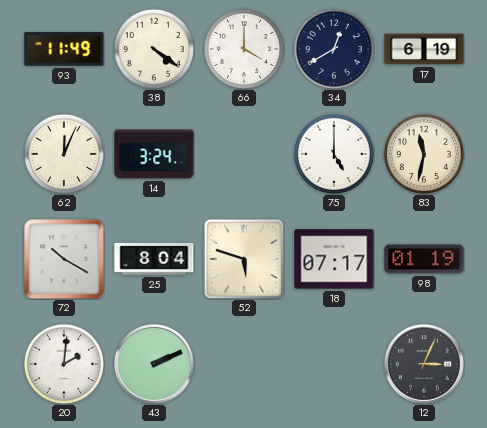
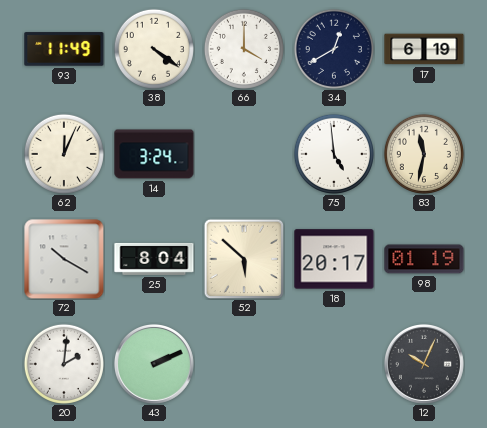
75: 5:00 -> 4:59
52: 5:48 -> 5:52
18: 07:17 -> 20:17
12: 3:04 -> 10:04
